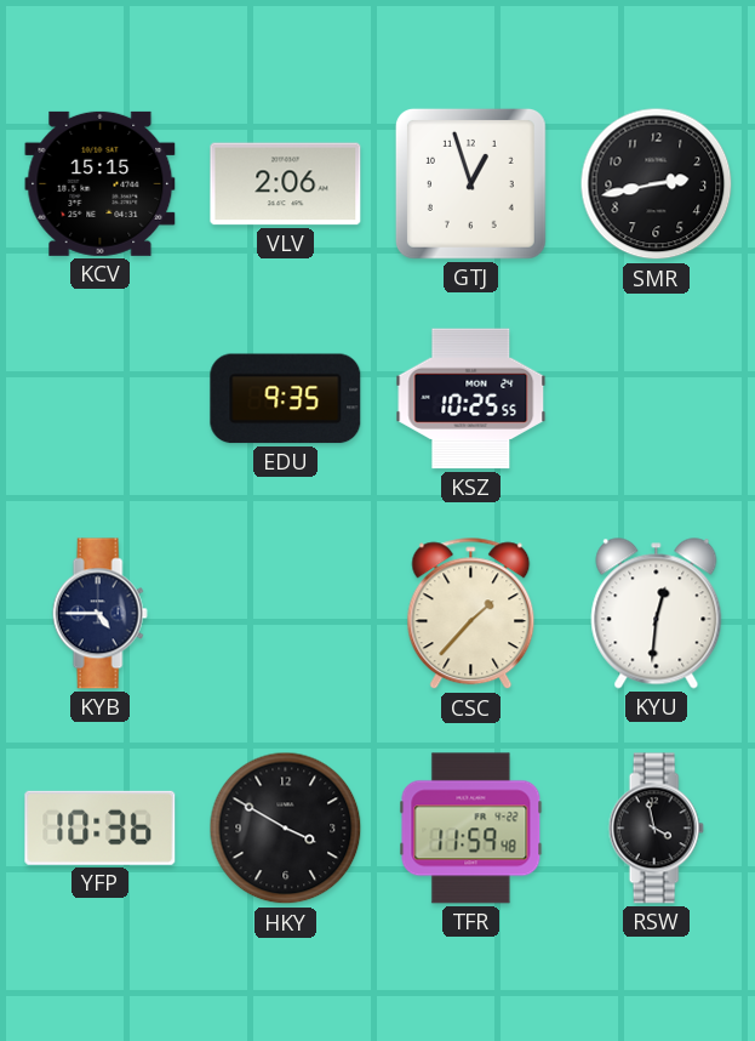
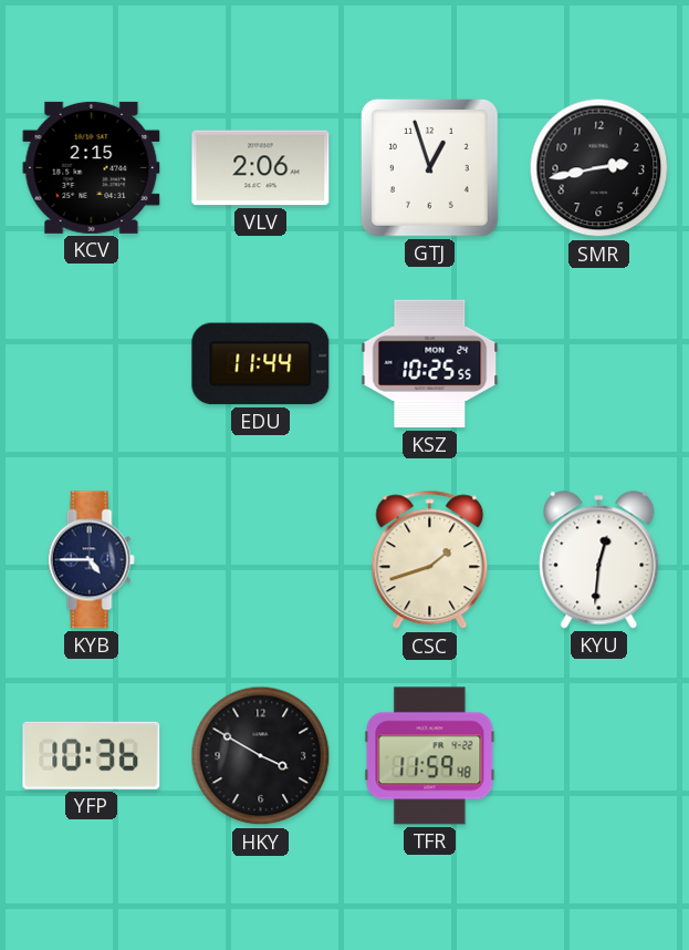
KCV: 15:15 -> 2:15
EDU: 9:35 -> 11:44
CSC: 1:37 -> 1:42
RSW: 3:58 -> none
